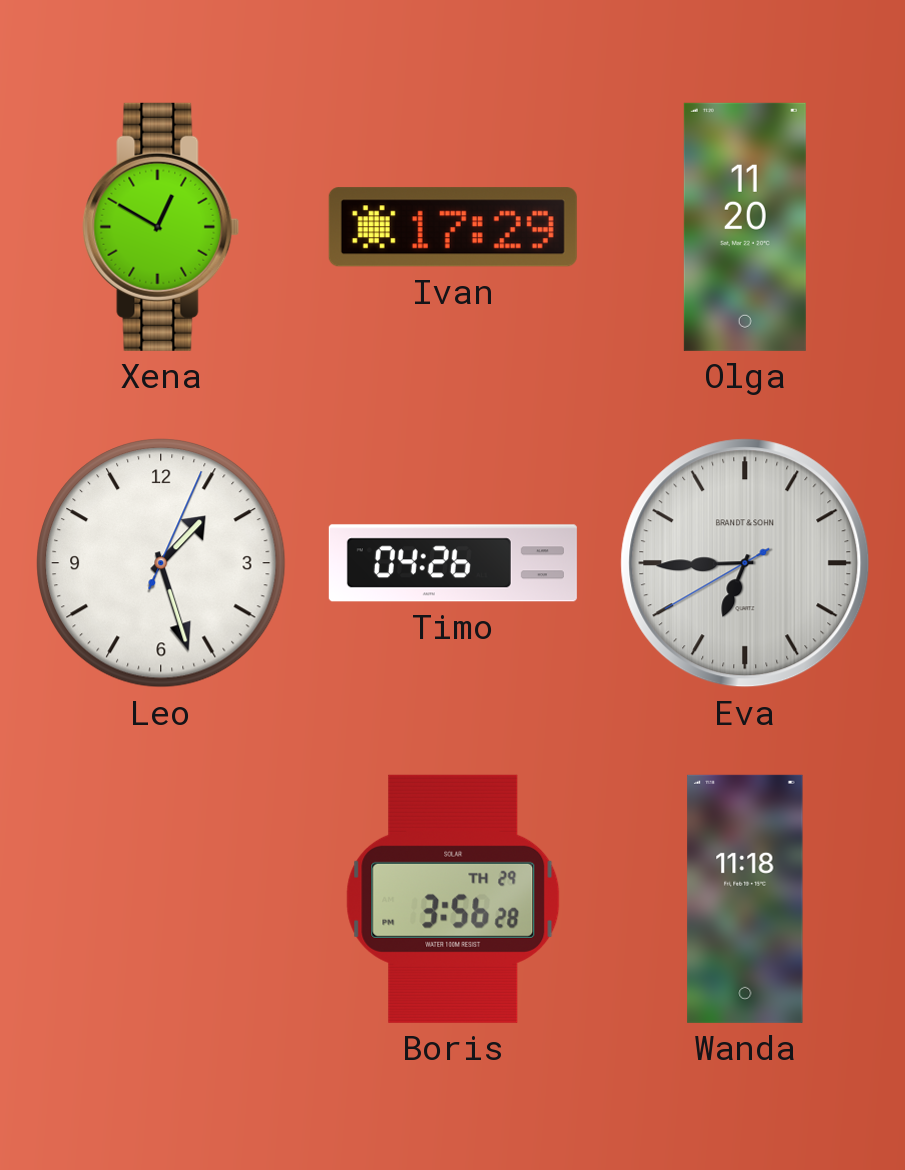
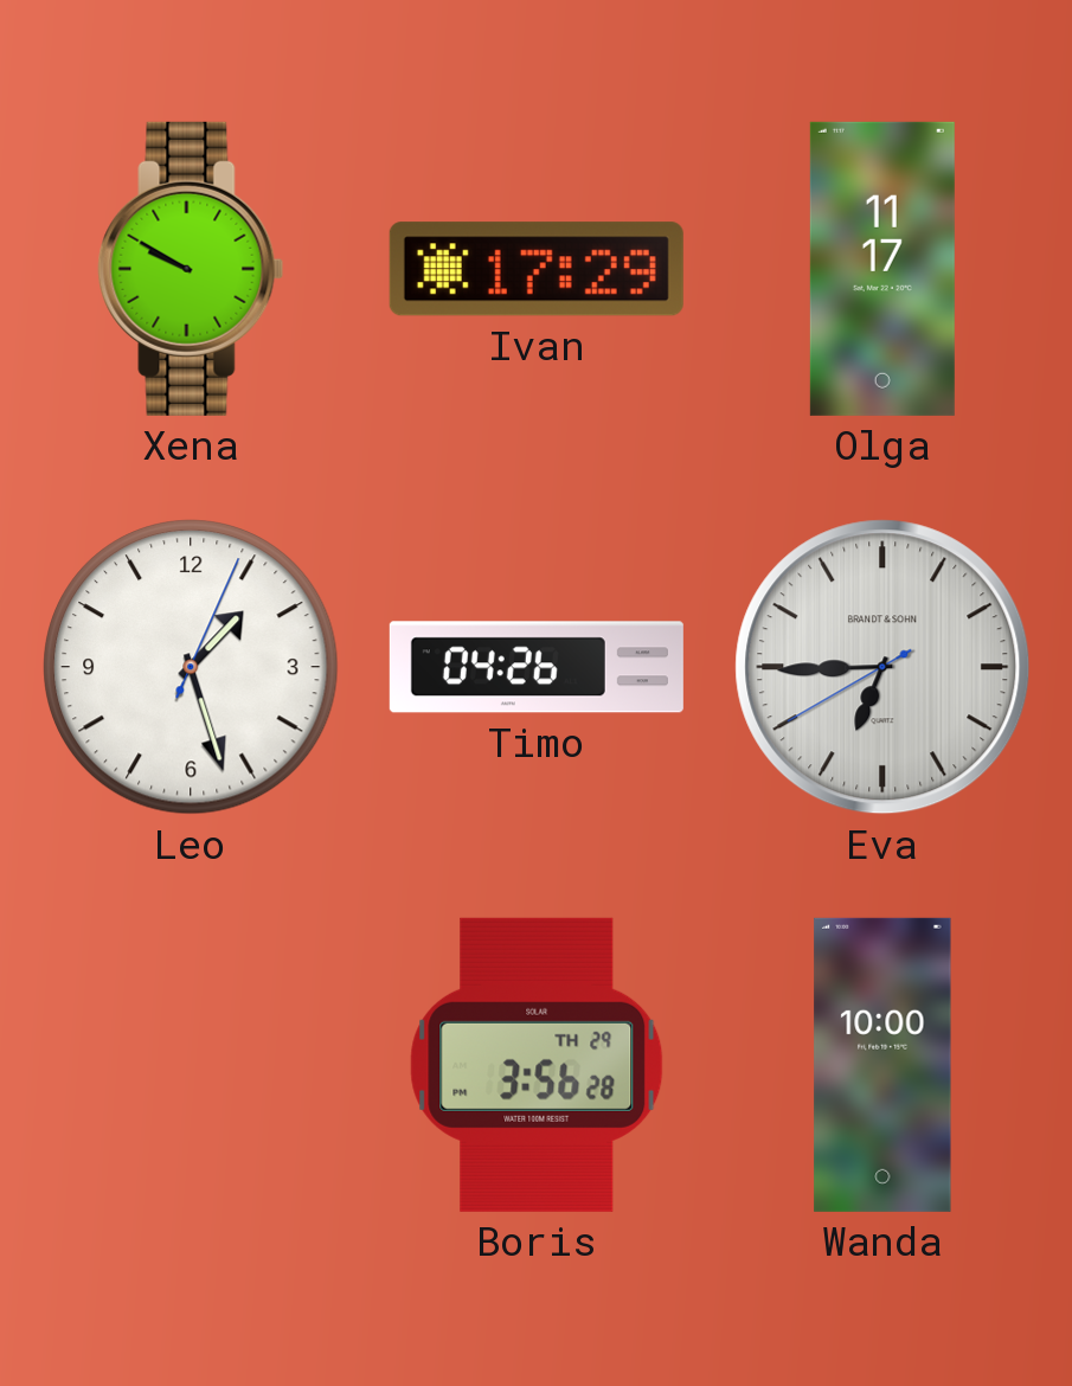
Xena: 12:50 -> 9:50
Olga: 11:20 -> 11:17
Wanda: 11:18 -> 10:00
